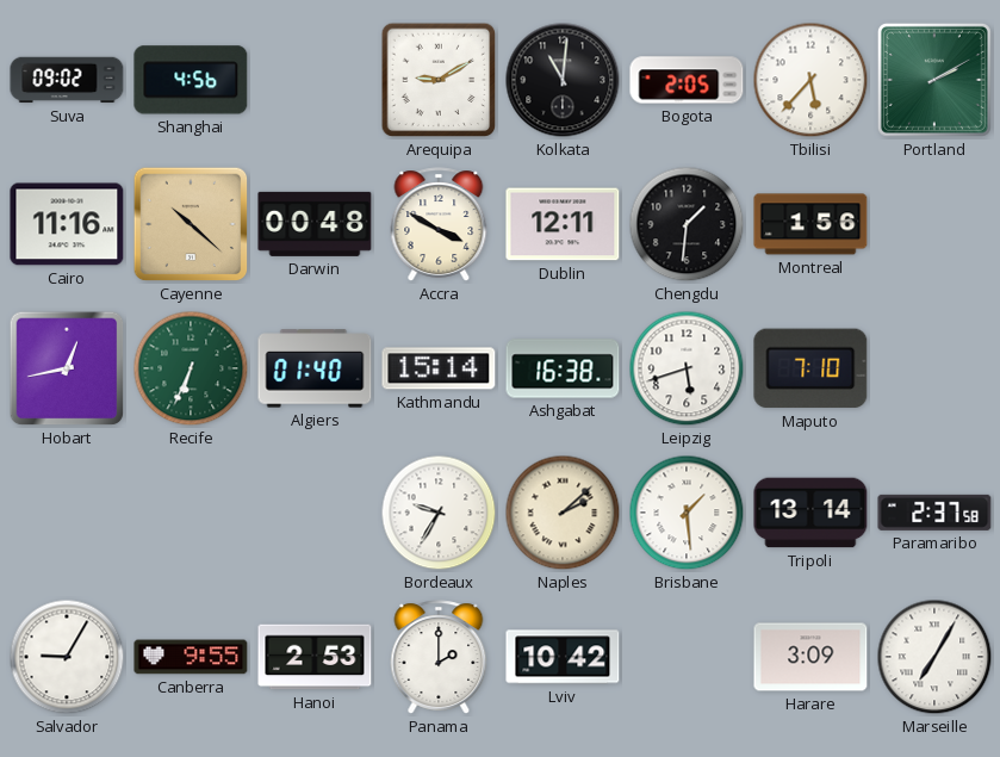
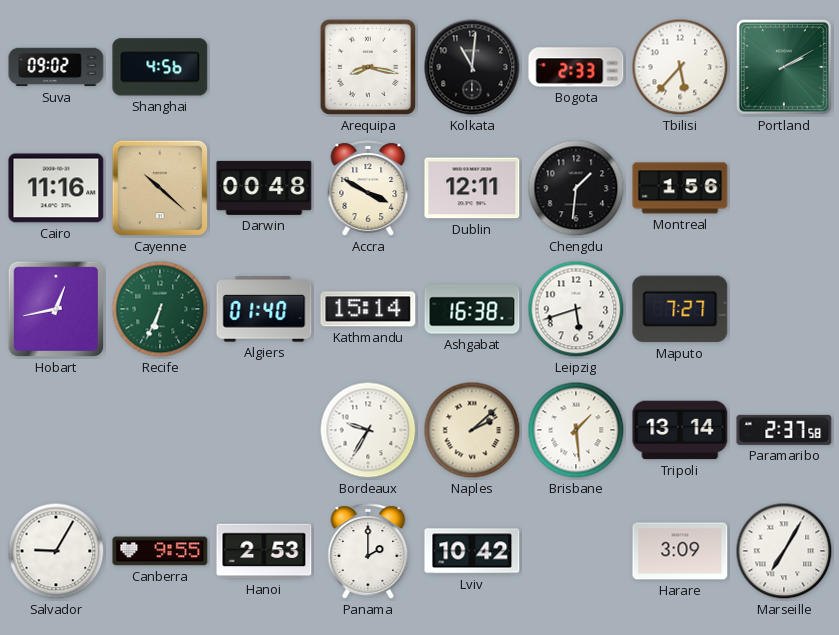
Arequipa: 9:10 -> 8:17
Bogota: 2:05 -> 2:33
Maputo: 7:10 -> 7:27
